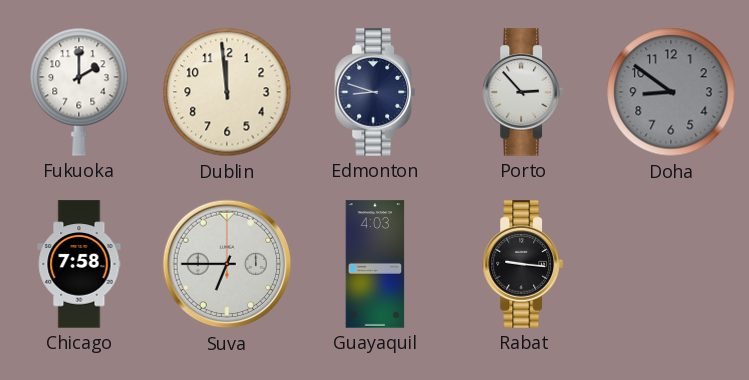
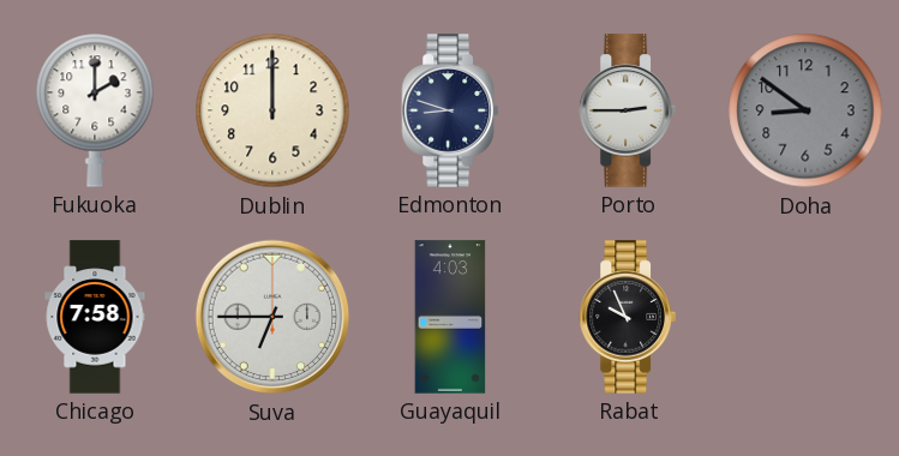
Dublin: 11:59 -> 12:00
Porto: 2:53 -> 2:45
Rabat: 9:16 -> 9:56
